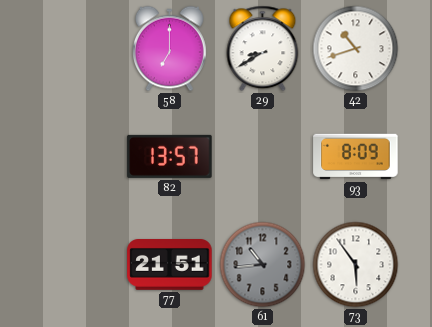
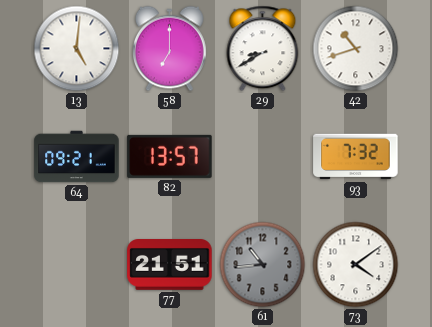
13: none -> 5:01
64: none -> 09:21
93: 8:09 -> 7:32
73: 5:54 -> 4:09
